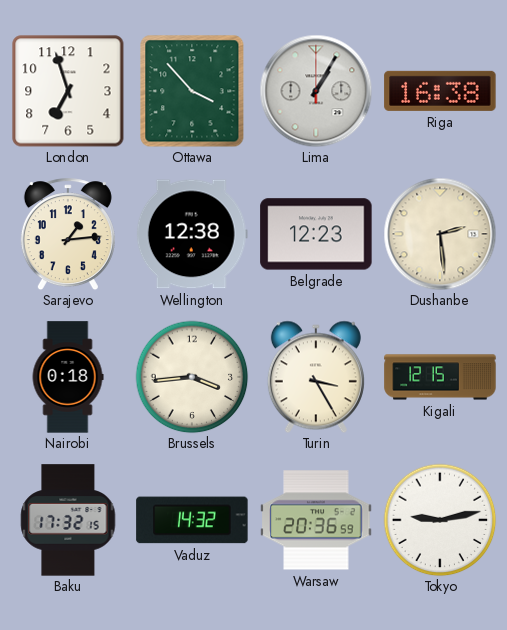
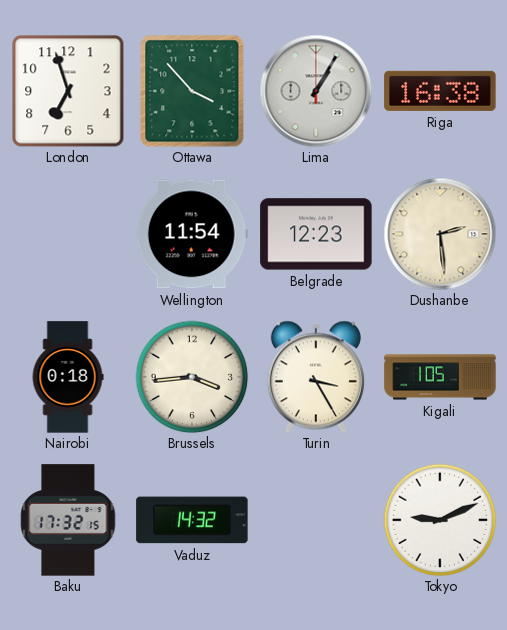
Sarajevo: 1:14 -> none
Wellington: 12:38 -> 11:54
Kigali: 12:15 -> 1:05
Warsaw: 20:36 -> none
Tokyo: 9:13 -> 9:11
